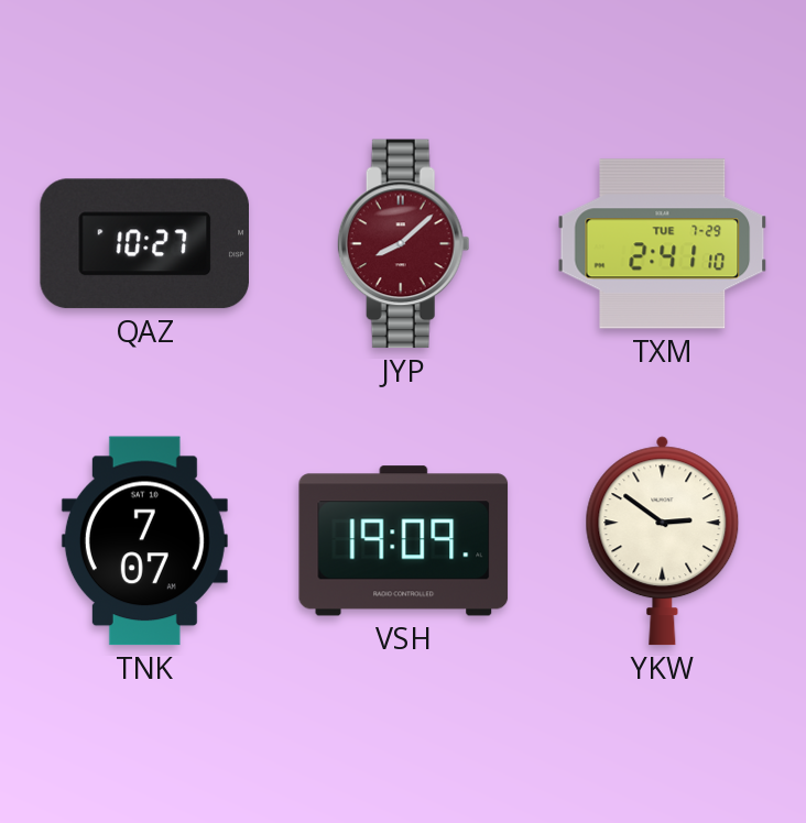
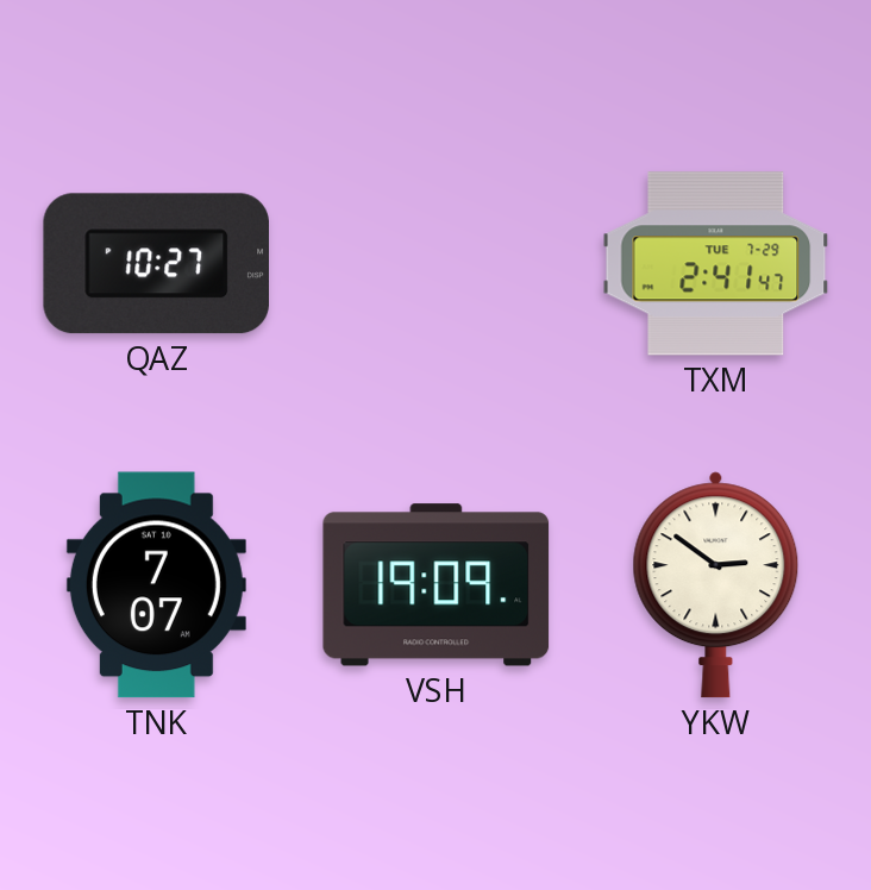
JYP: 8:08 -> none
TXM: 2:41:10 -> 2:41:47
